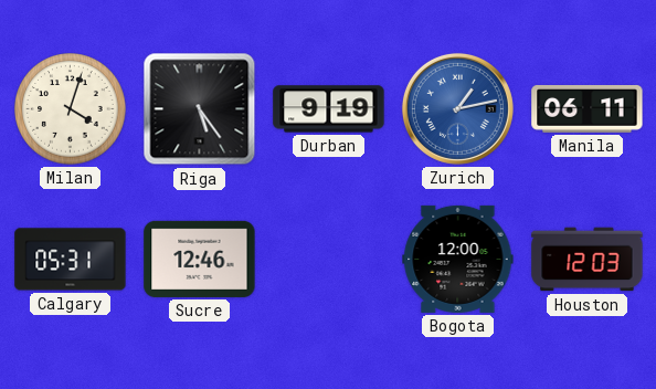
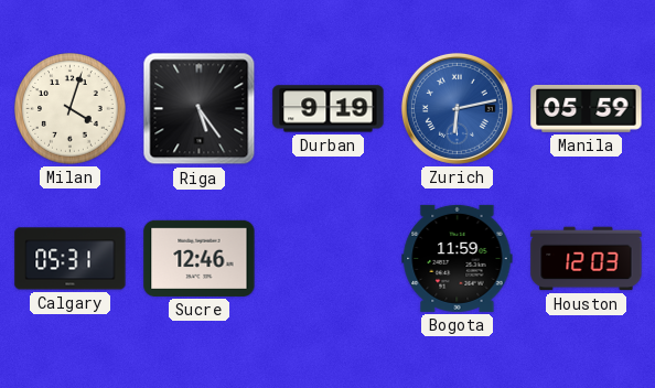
Zurich: 1:13 -> 6:13
Manila: 06:11 -> 05:59
Bogota: 12:00 -> 11:59
